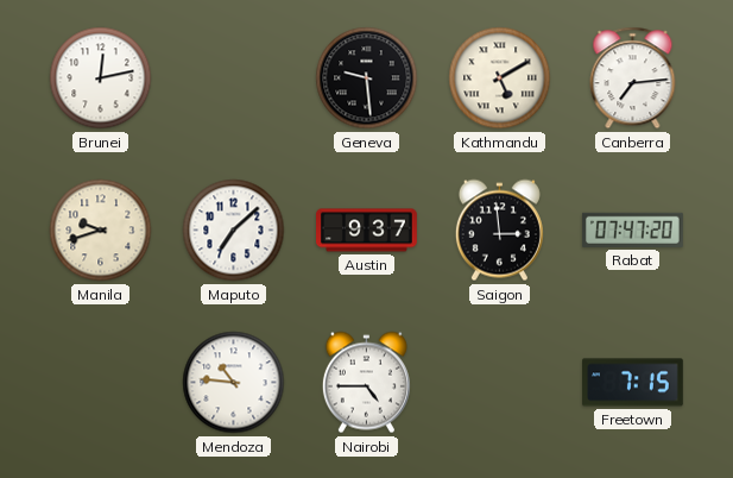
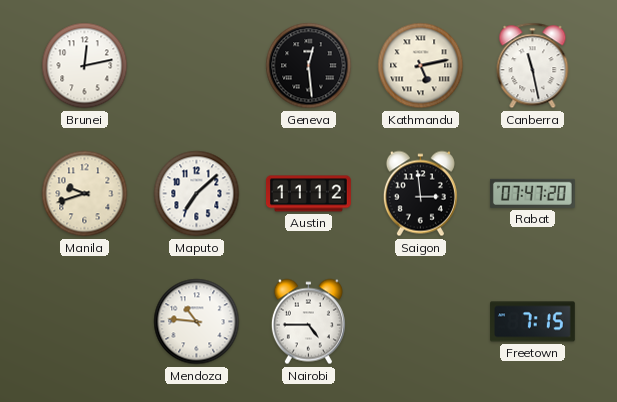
Geneva: 9:29 -> 12:29
Kathmandu: 5:10 -> 5:13
Canberra: 7:14 -> 11:28
Austin: 9:37 -> 11:12
